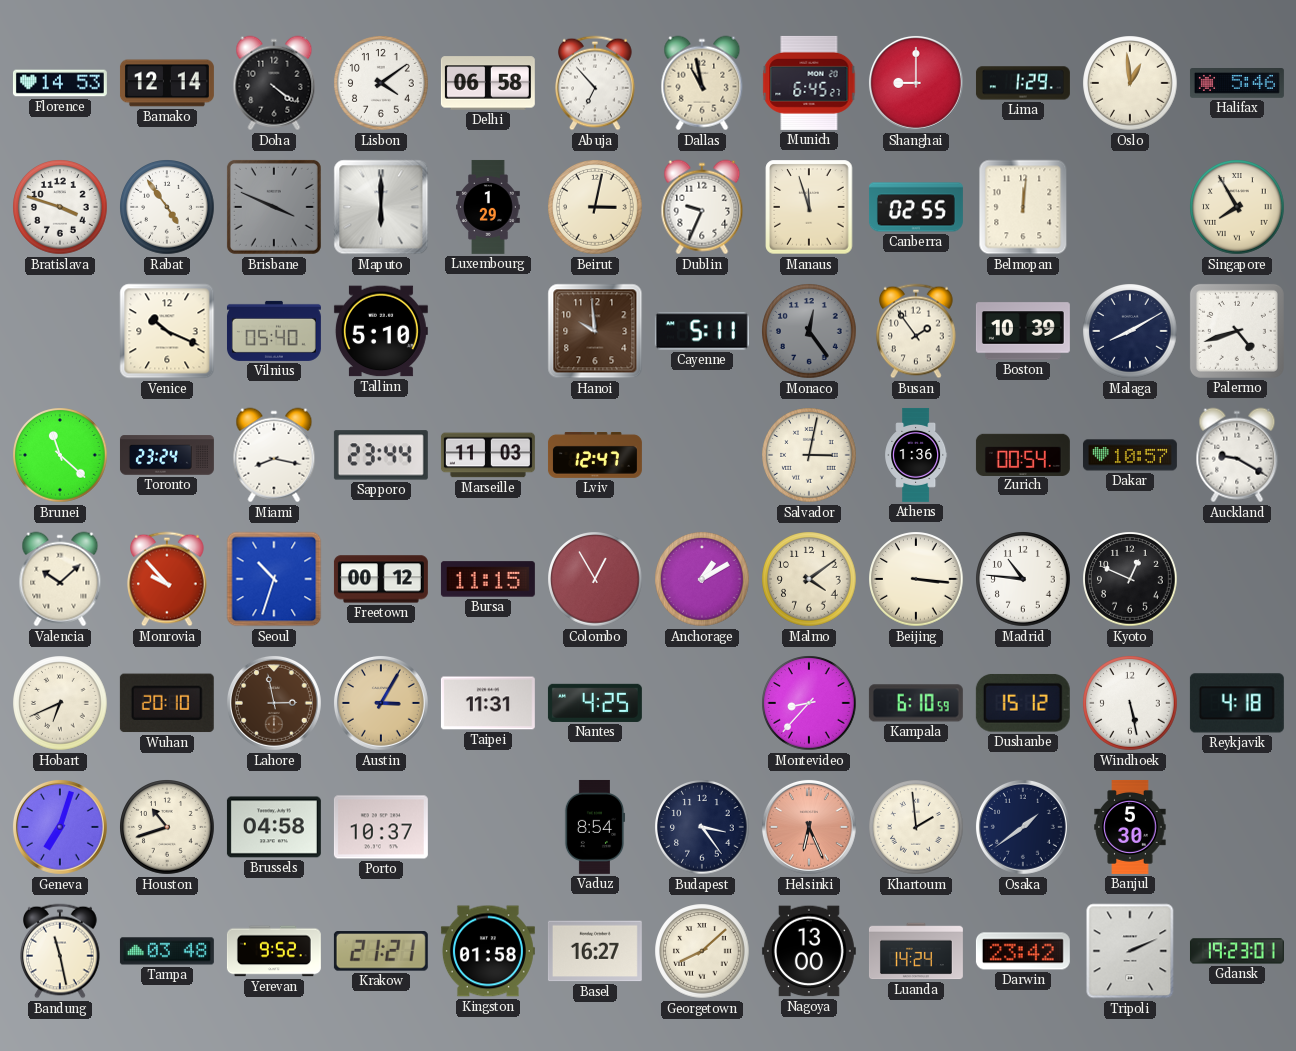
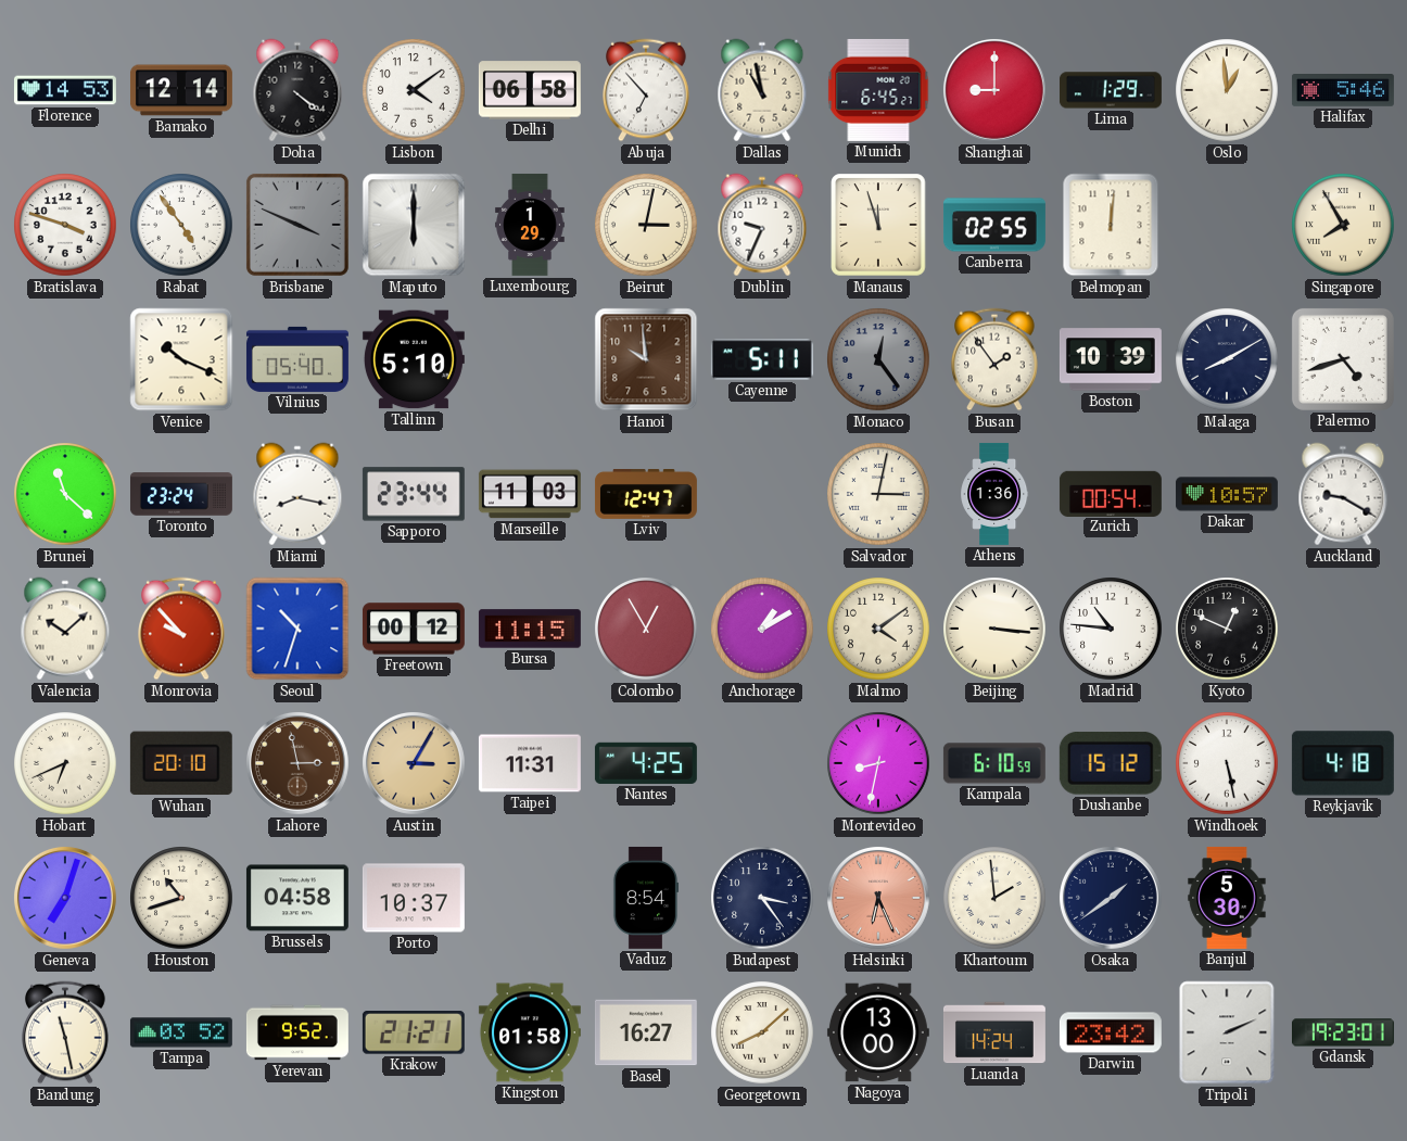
Montevideo: 8:37 -> 8:32
Tampa: 03:48 -> 03:52
